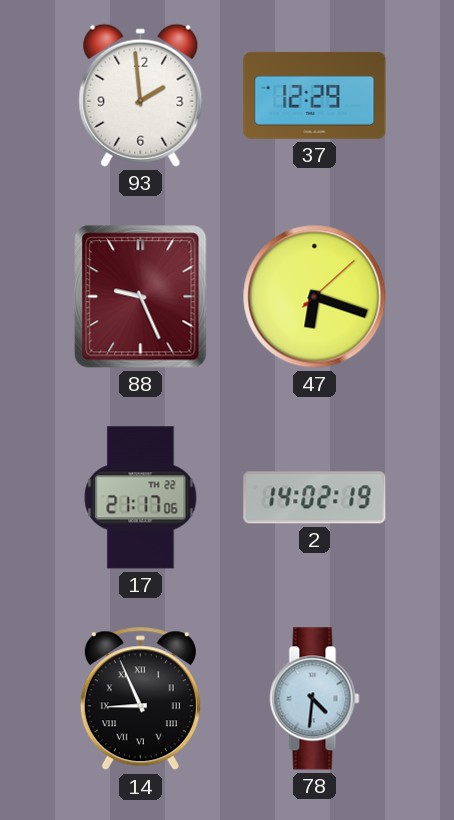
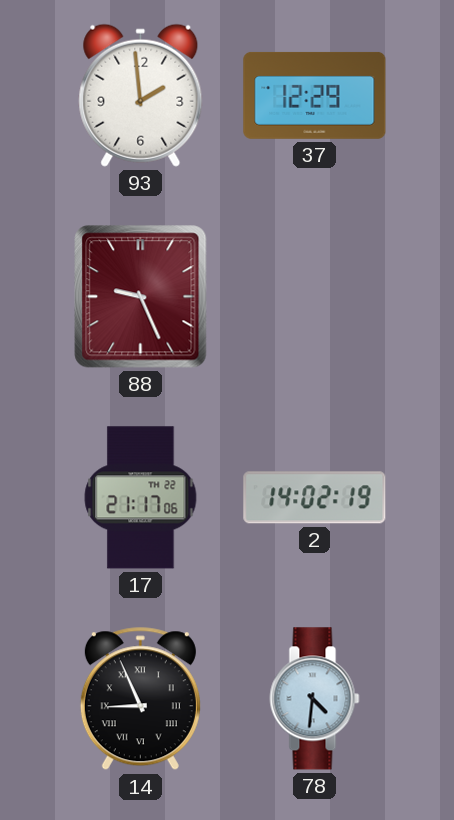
47: 6:18 -> none
